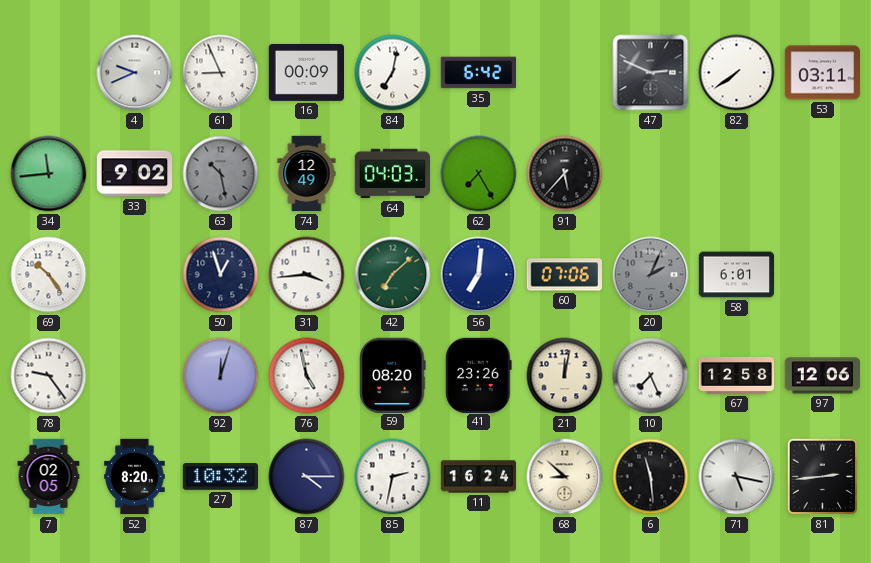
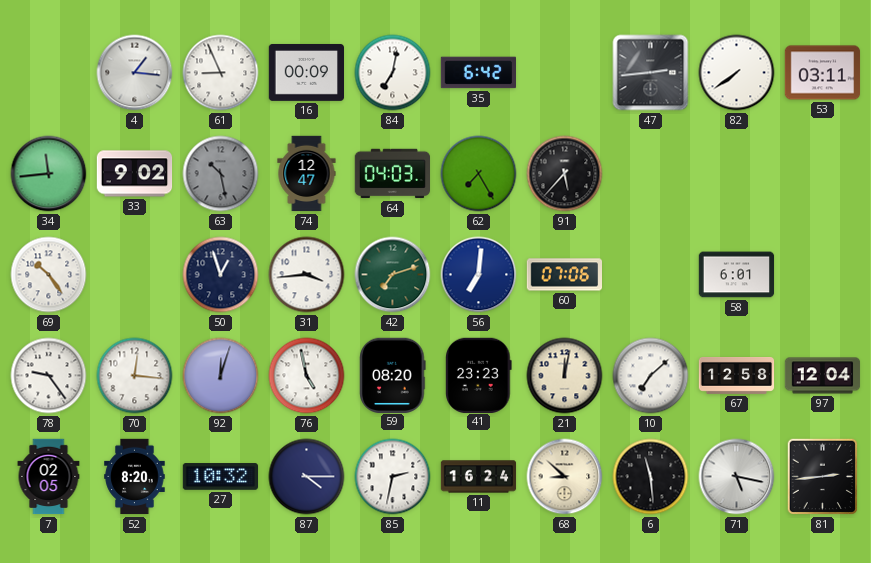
4: 9:41 -> 1:16
47: 2:49 -> 2:44
74: 12:49 -> 12:47
42: 7:08 -> 7:12
20: 2:04 -> none
70: none -> 12:16
41: 23:26 -> 23:23
10: 7:26 -> 7:08
97: 12:06 -> 12:04
